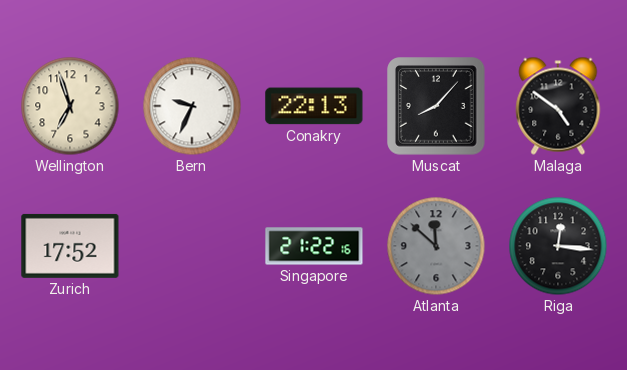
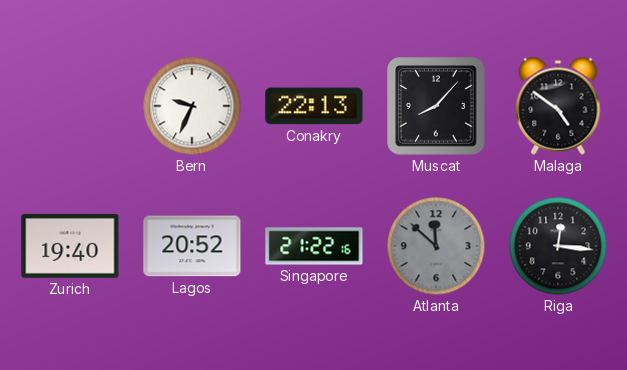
Wellington: 6:57 -> none
Zurich: 17:52 -> 19:40
Lagos: none -> 20:52
